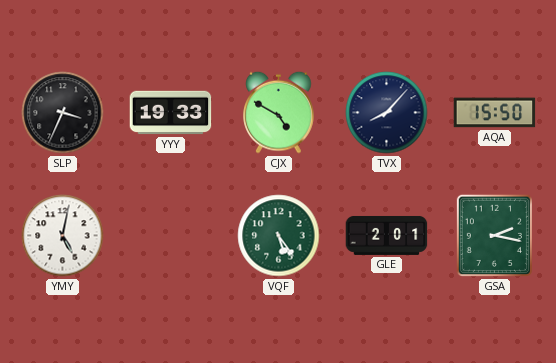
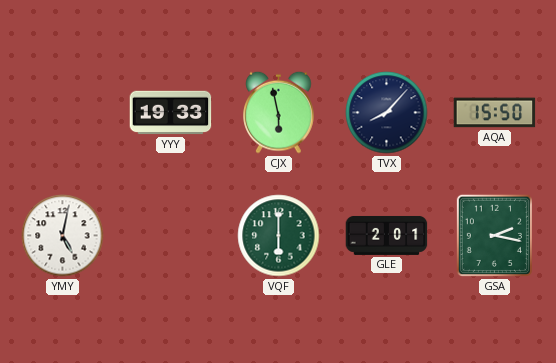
SLP: 3:34 -> none
CJX: 4:50 -> 5:58
VQF: 5:24 -> 6:00
